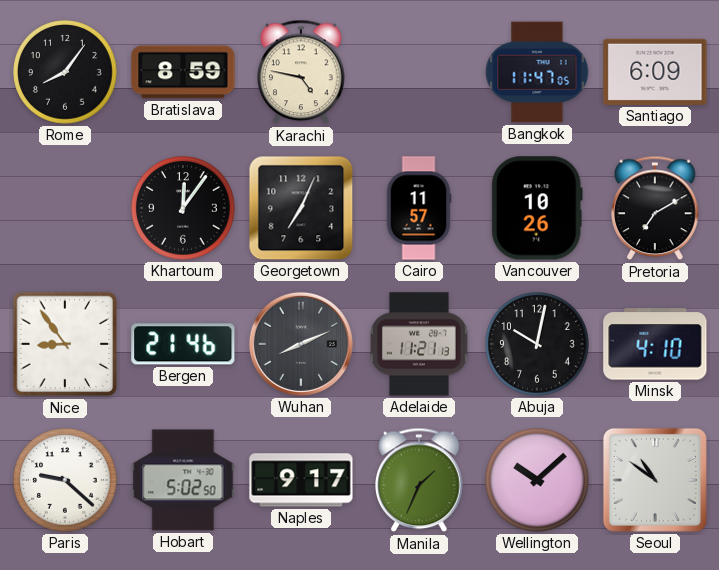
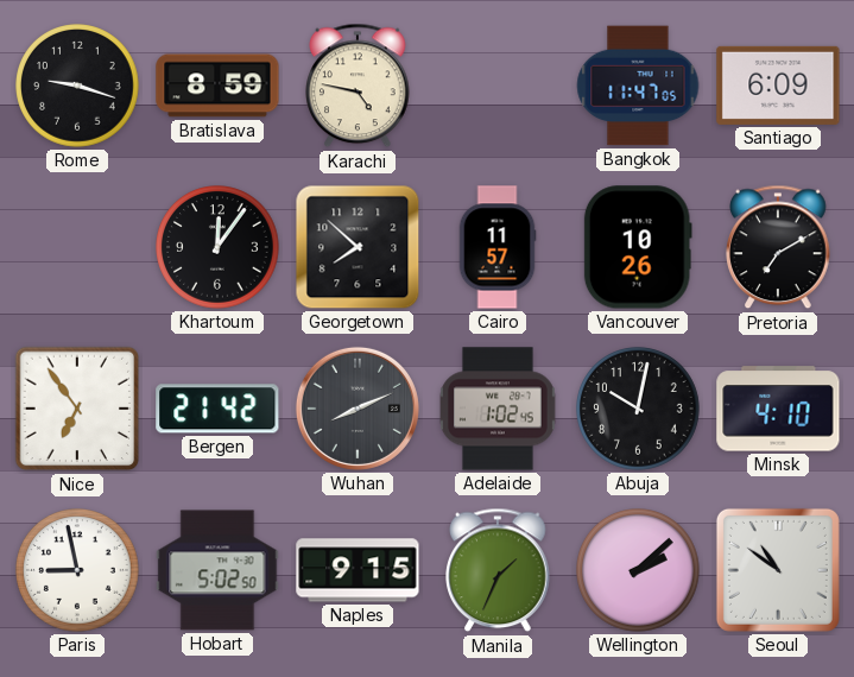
Rome: 8:06 -> 9:18
Georgetown: 7:04 -> 7:52
Nice: 8:54 -> 6:54
Bergen: 21:46 -> 21:42
Adelaide: 11:21 -> 1:02
Paris: 9:22 -> 8:58
Naples: 9:17 -> 9:15
Wellington: 10:08 -> 2:08
